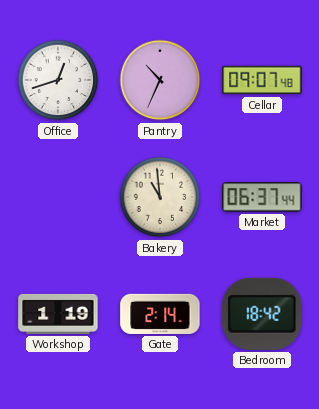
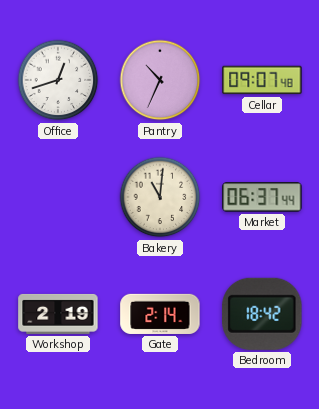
Bakery: 10:59 -> 11:01
Workshop: 1:19 -> 2:19
